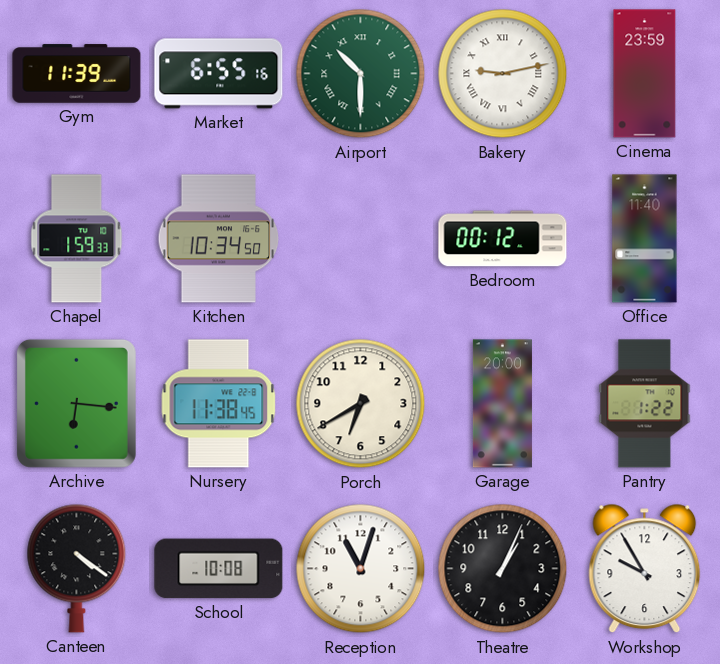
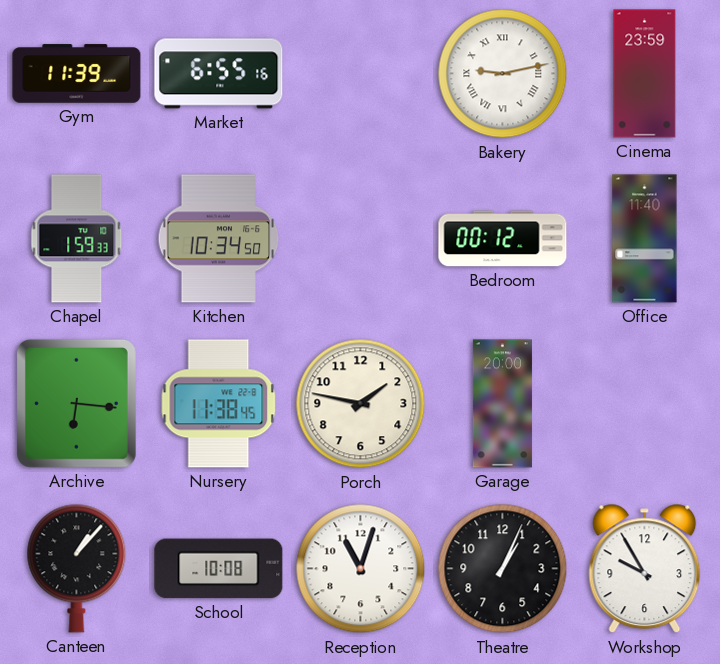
Airport: 10:30 -> none
Porch: 6:40 -> 1:47
Pantry: 1:22 -> none
Canteen: 4:21 -> 1:07
